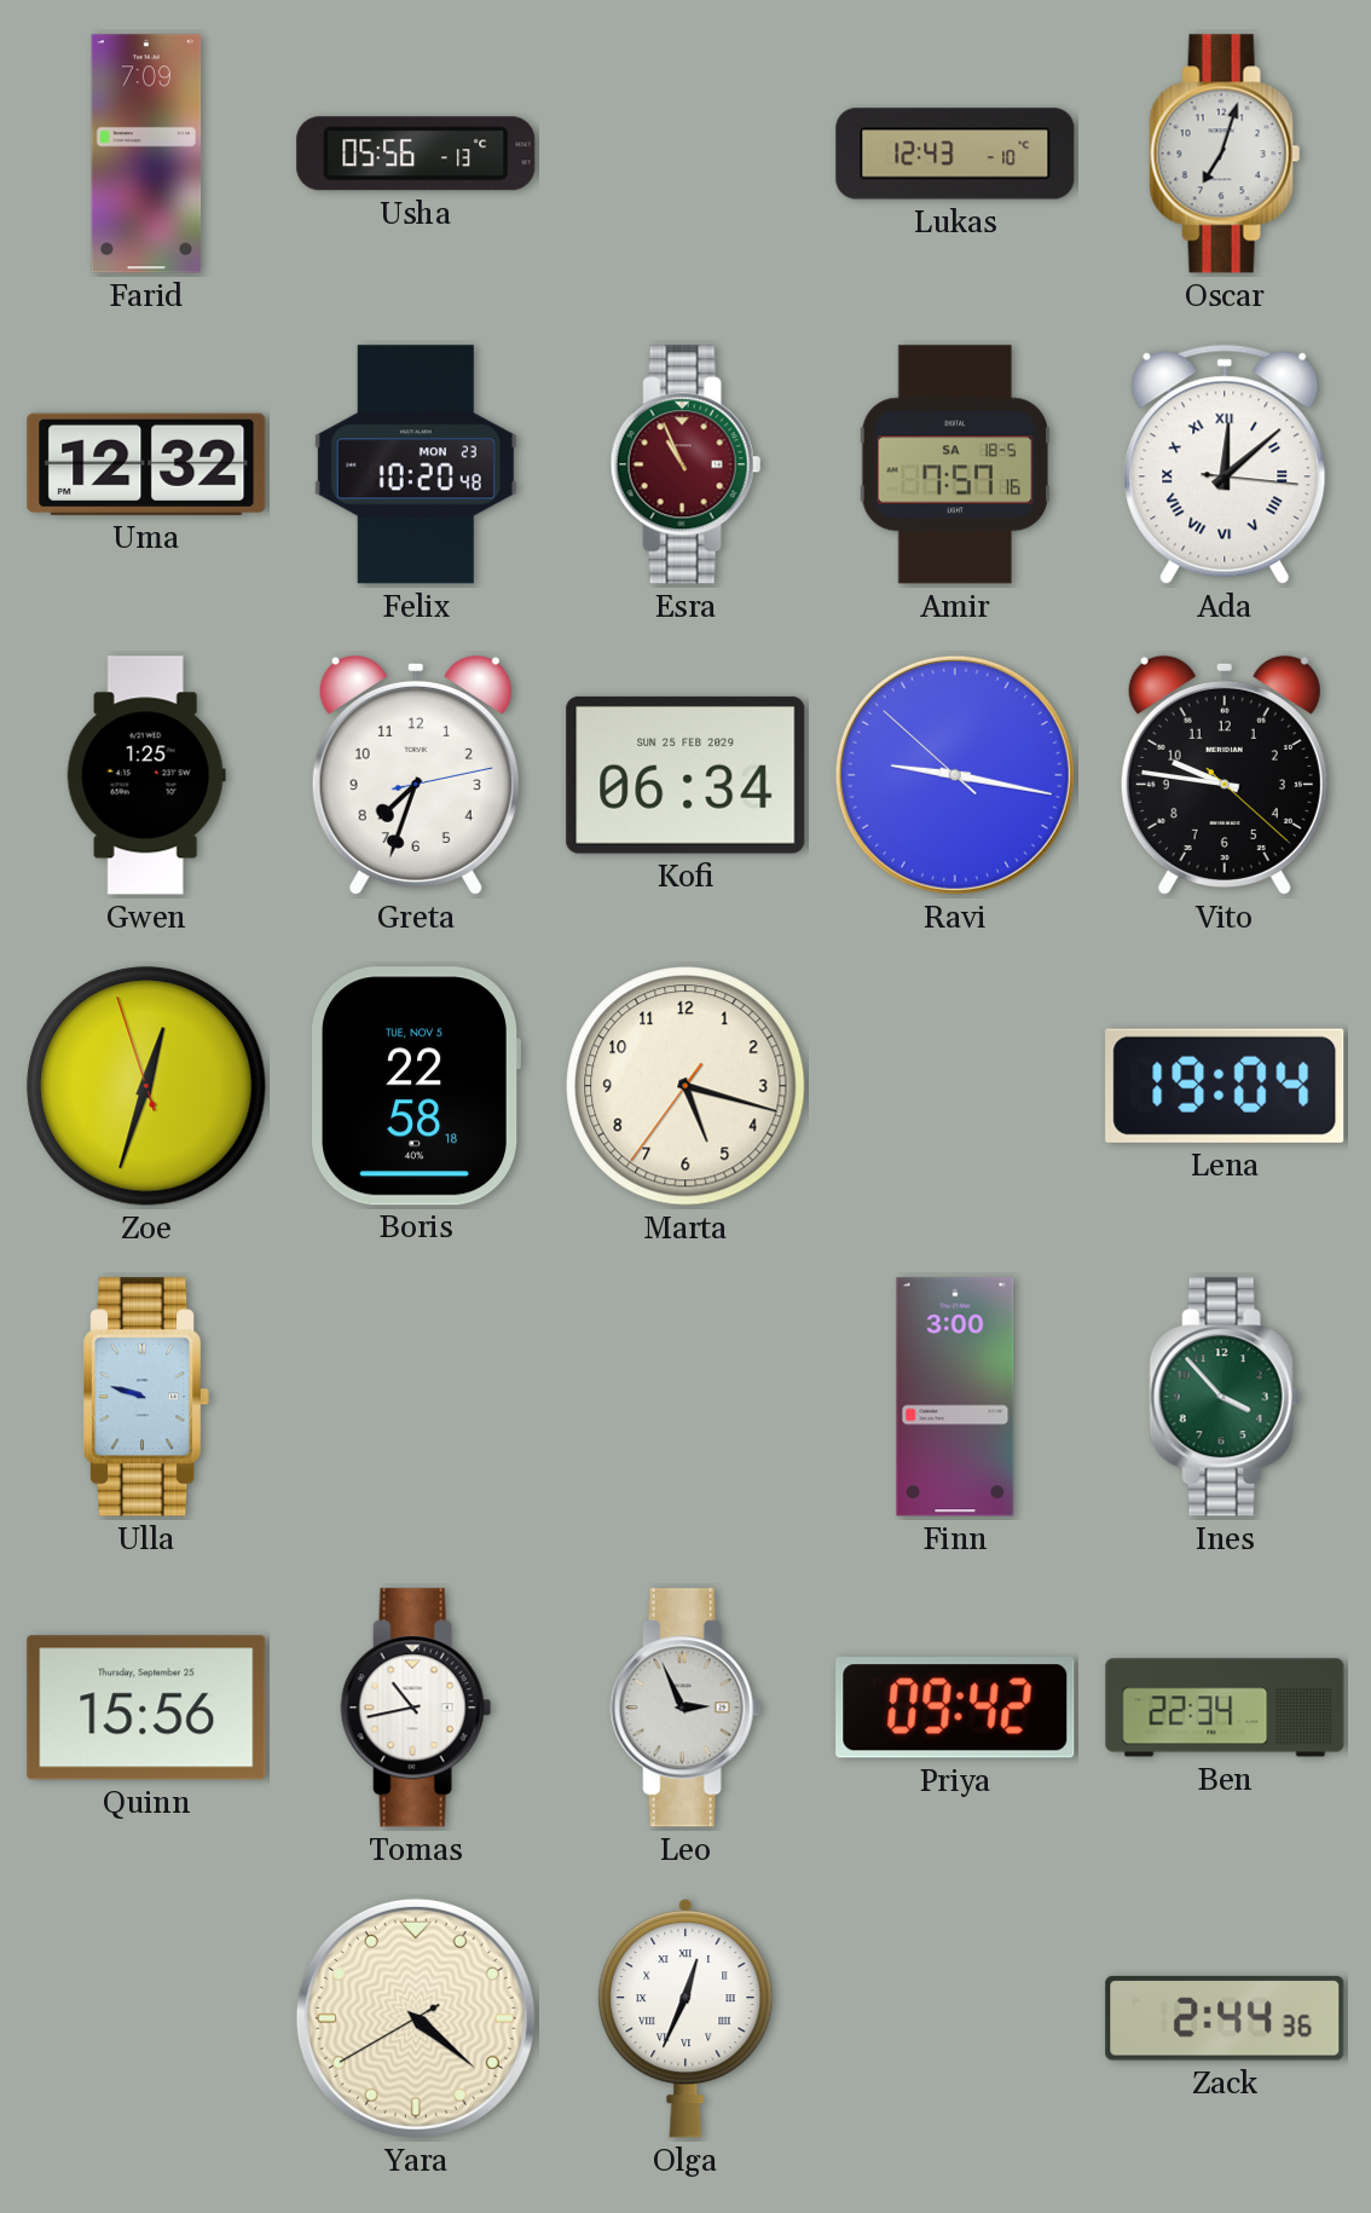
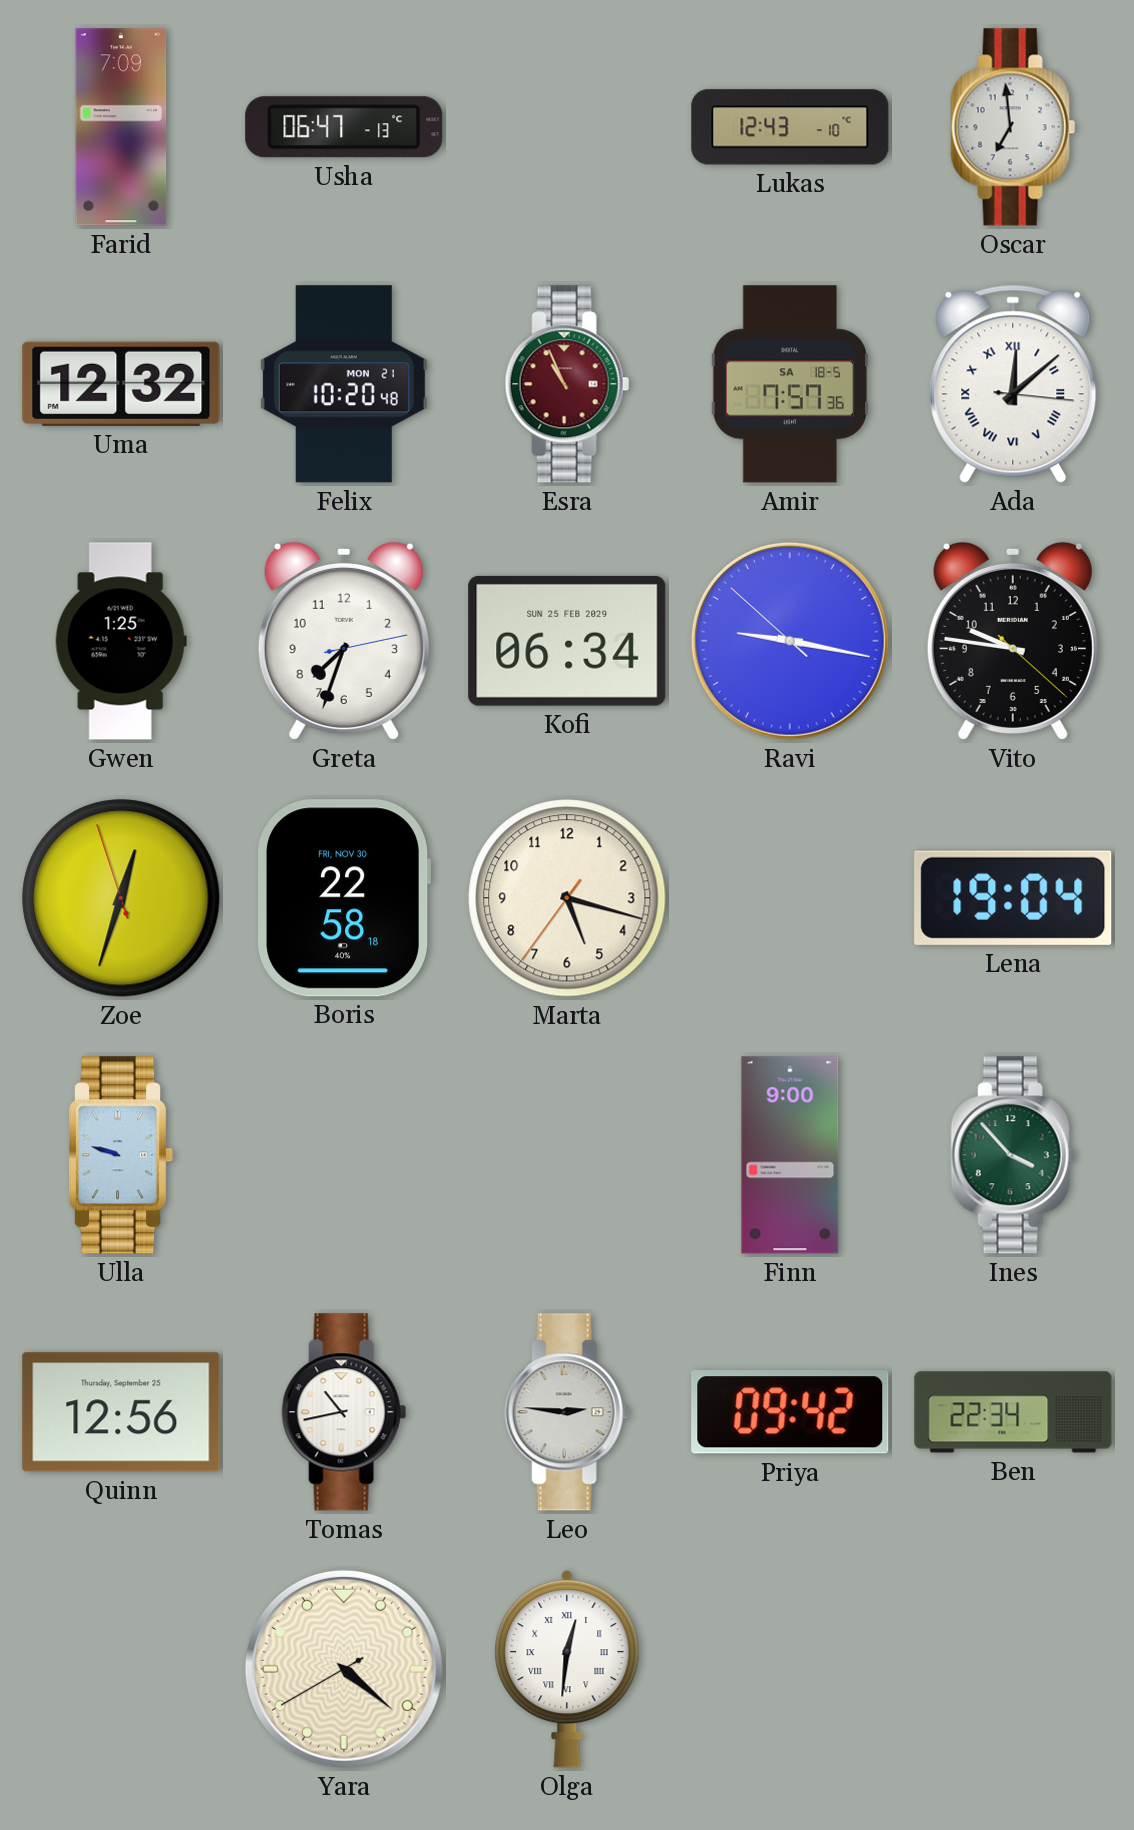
Usha: 05:56 -> 06:47
Oscar: 7:03 -> 6:59
Felix date: MON 23 -> MON 21
Amir: 7:57:16 -> 7:57:36
Boris date: TUE, NOV 5 -> FRI, NOV 30
Finn: 3:00 -> 9:00
Quinn: 15:56 -> 12:56
Leo: 2:56 -> 2:46
Olga: 12:34 -> 12:31
Zack: 2:44 -> none
